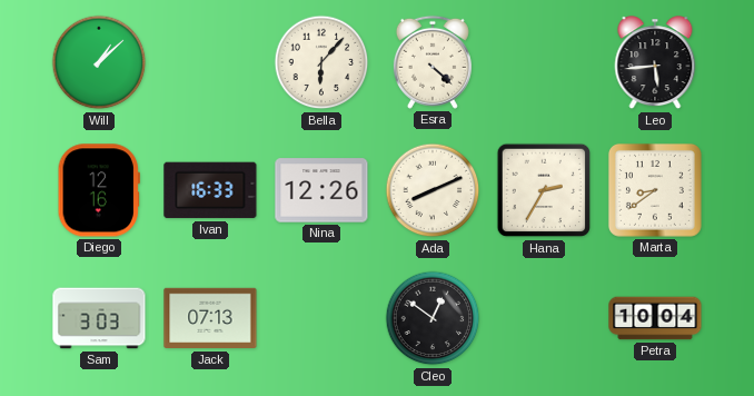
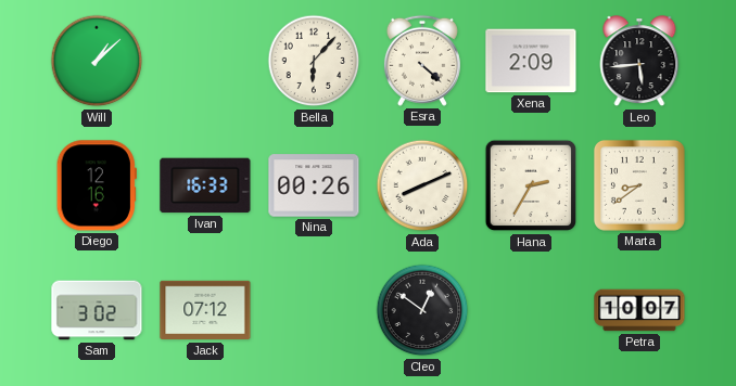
Xena: none -> 2:09
Nina: 12:26 -> 00:26
Sam: 3:03 -> 3:02
Jack: 07:13 -> 07:12
Petra: 10:04 -> 10:07
